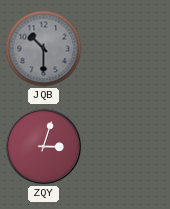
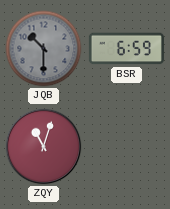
BSR: none -> 6:59
ZQY: 3:03 -> 11:03
